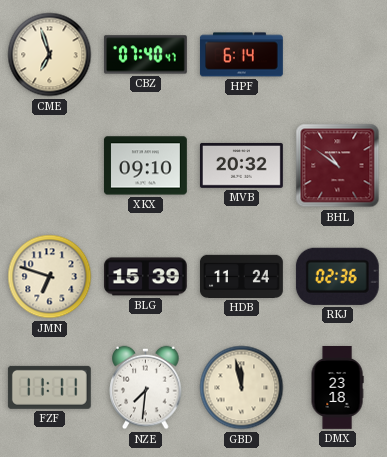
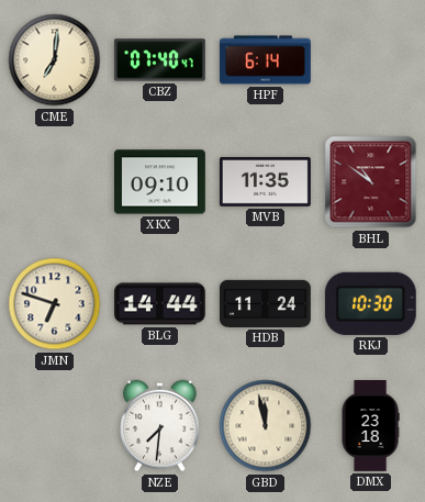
CME: 6:57 -> 7:01
MVB: 20:32 -> 11:35
BLG: 15:39 -> 14:44
RKJ: 02:36 -> 10:30
FZF: 11:11 -> none
